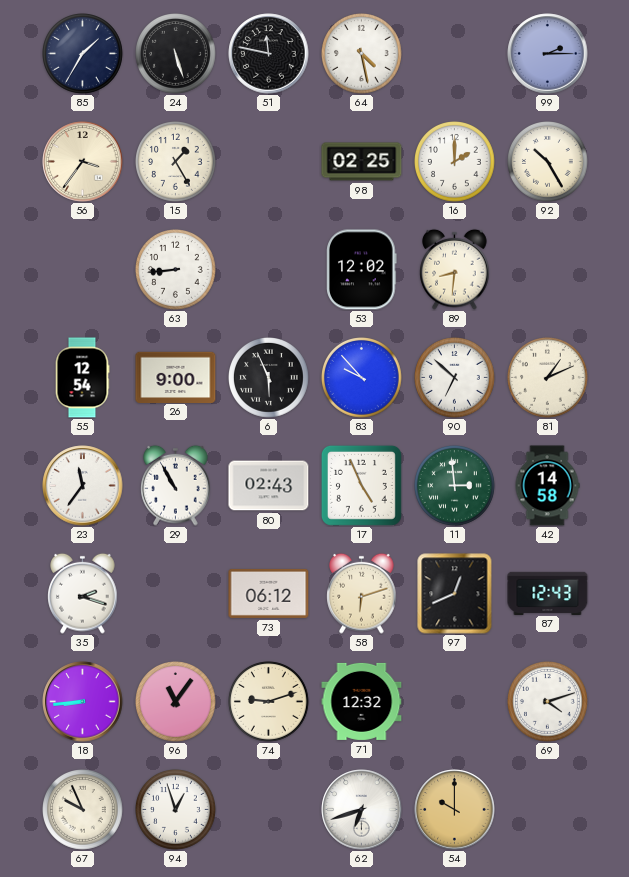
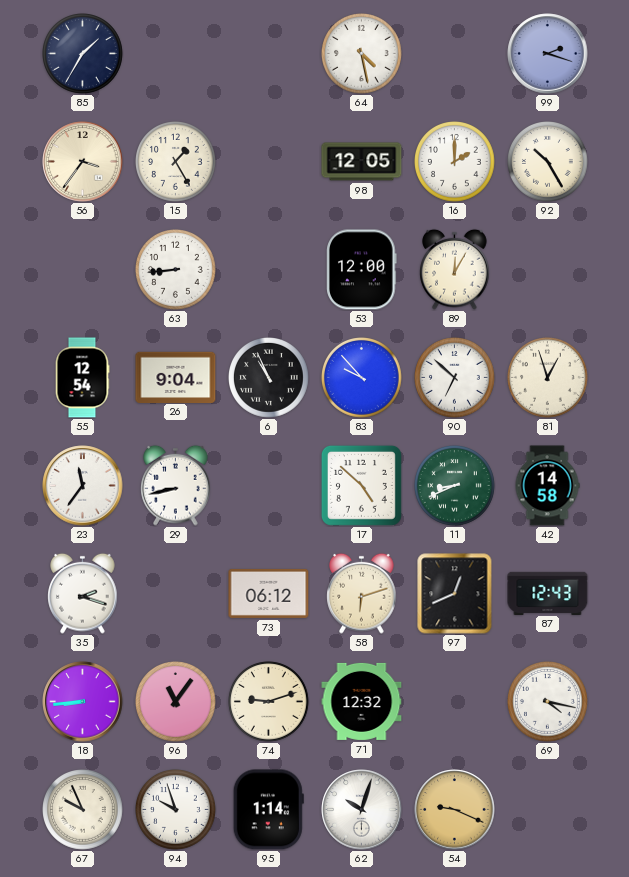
24: 5:27 -> none
51: 11:47 -> none
99: 2:15 -> 2:18
98: 02:25 -> 12:05
53: 12:02 -> 12:00
89: 8:31 -> 12:05
26: 9:00 -> 9:04
6: 5:56 -> 10:56
81: 1:11 -> 12:57
29: 10:55 -> 8:43
80: 02:43 -> none
17: 4:56 -> 4:52
11: 2:59 -> 8:41
69: 4:12 -> 4:17
94: 12:57 -> 9:57
95: none -> 1:14
62: 6:42 -> 10:03
54: 10:00 -> 9:19
